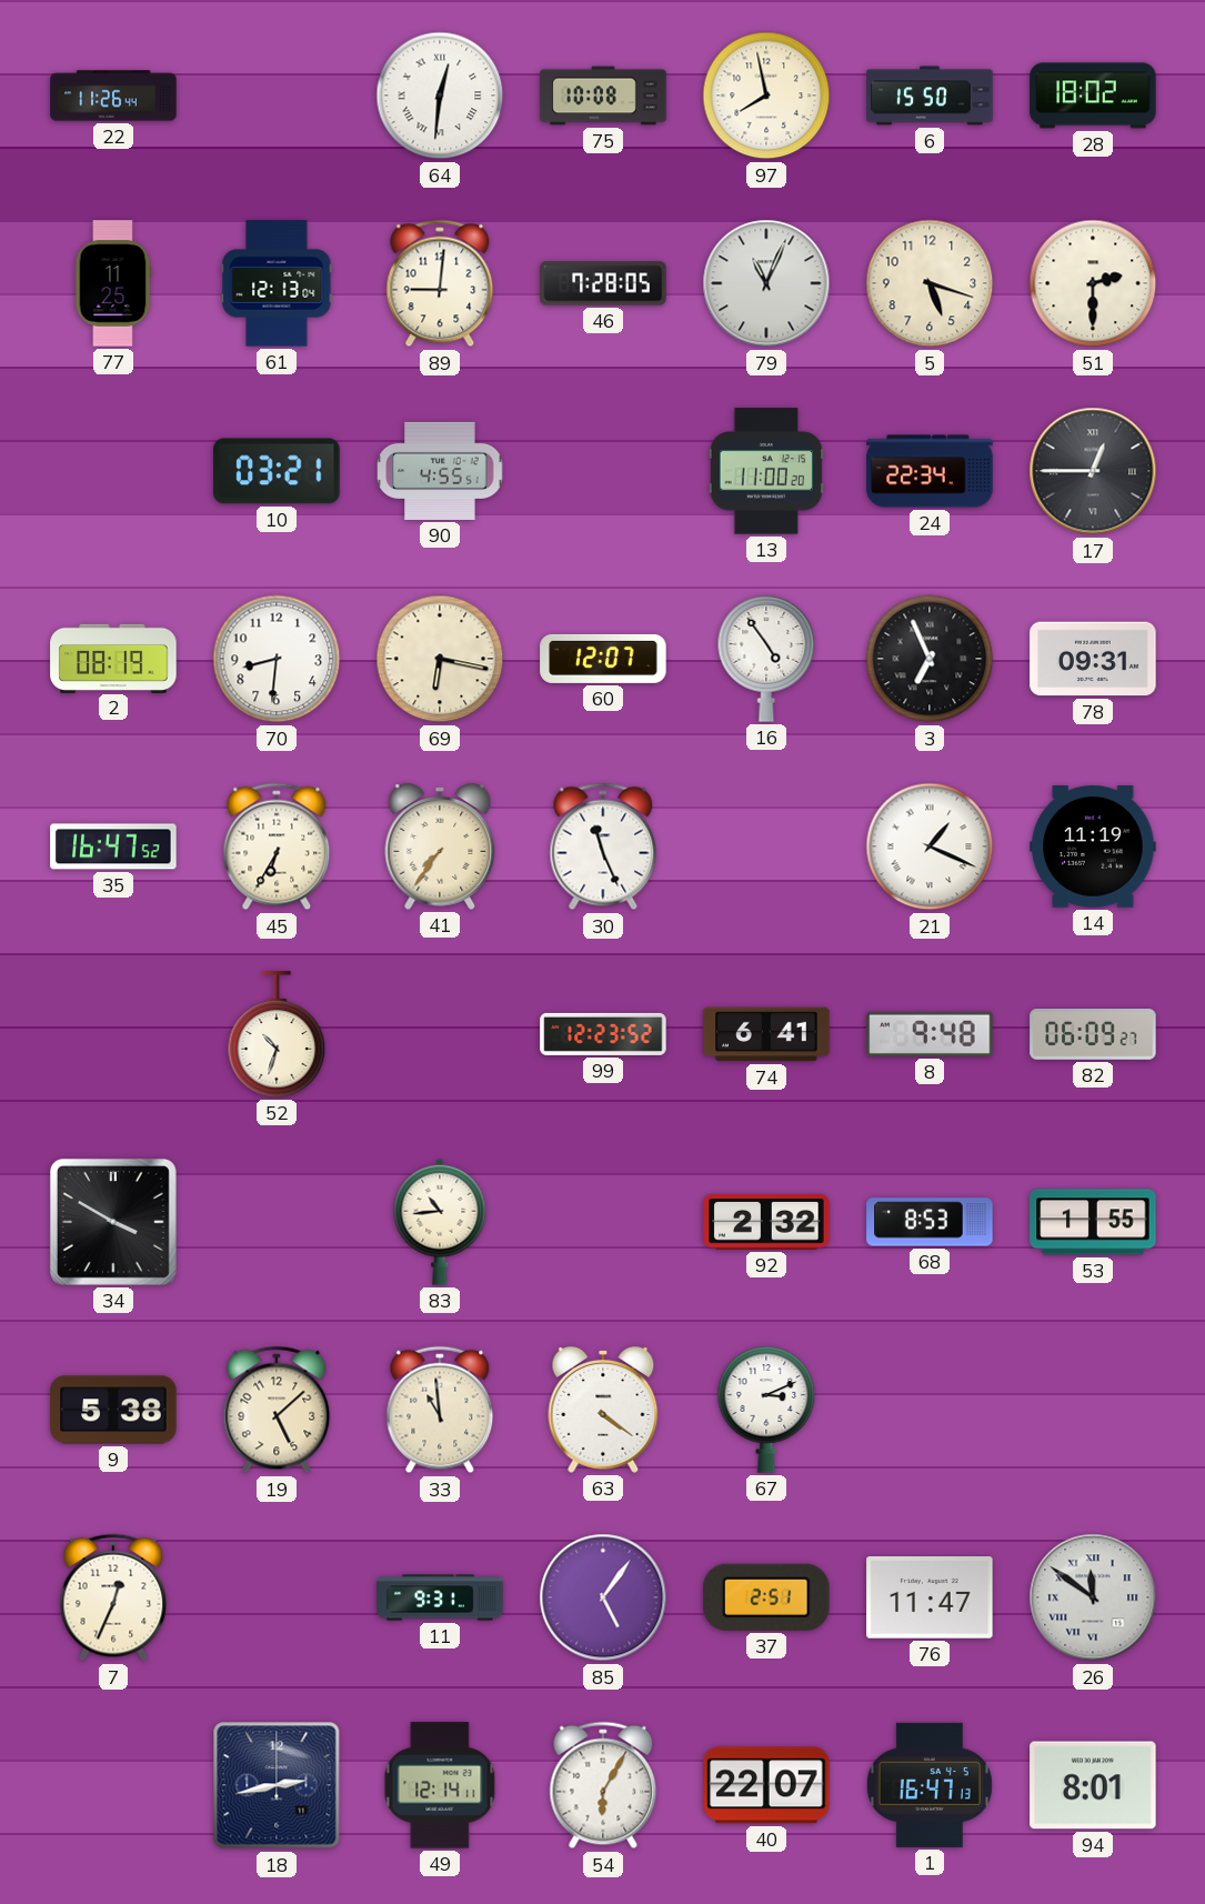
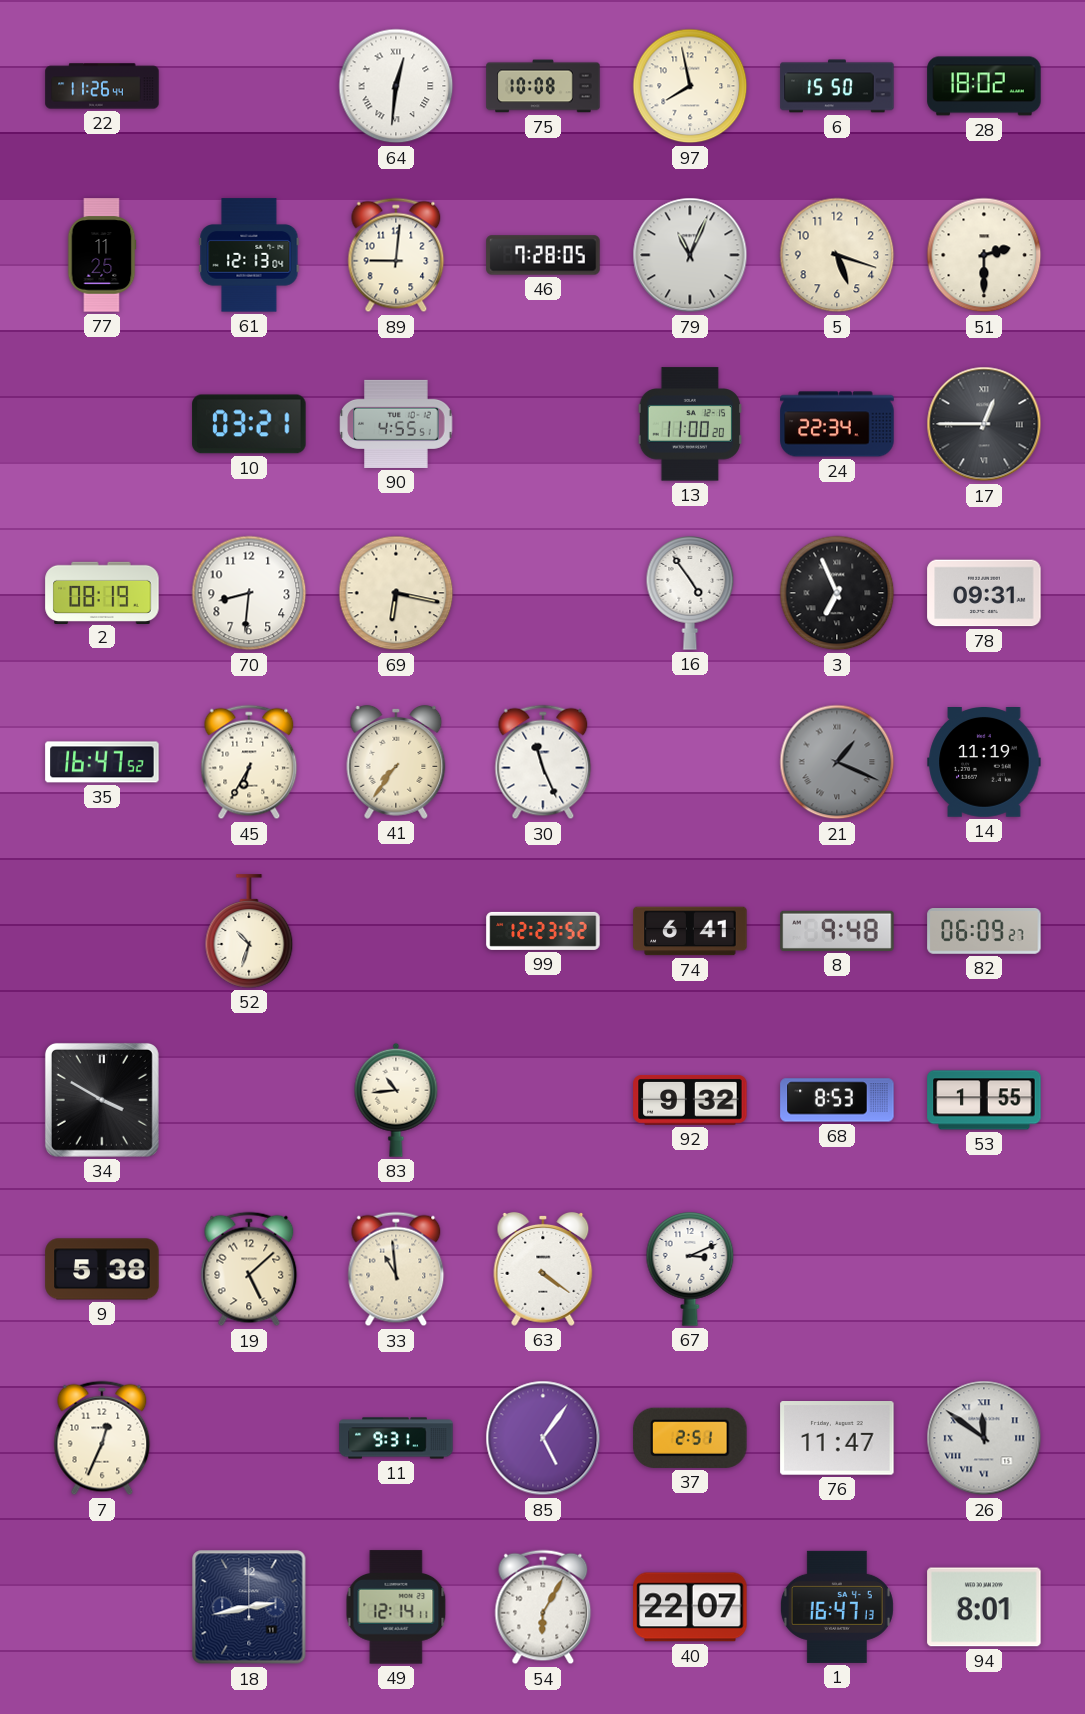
60: 12:07 -> none
21 dial: white -> grey
92: 2:32 -> 9:32
